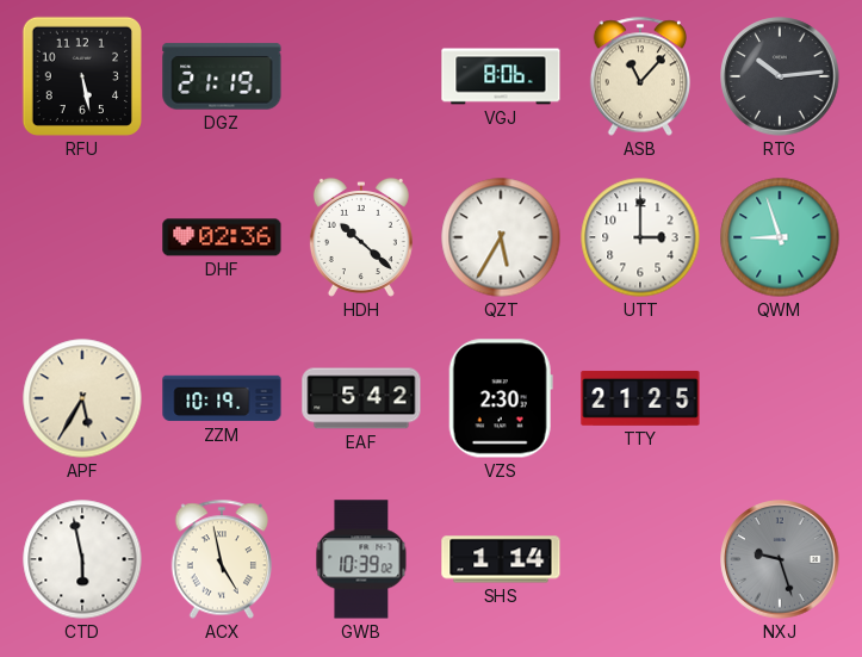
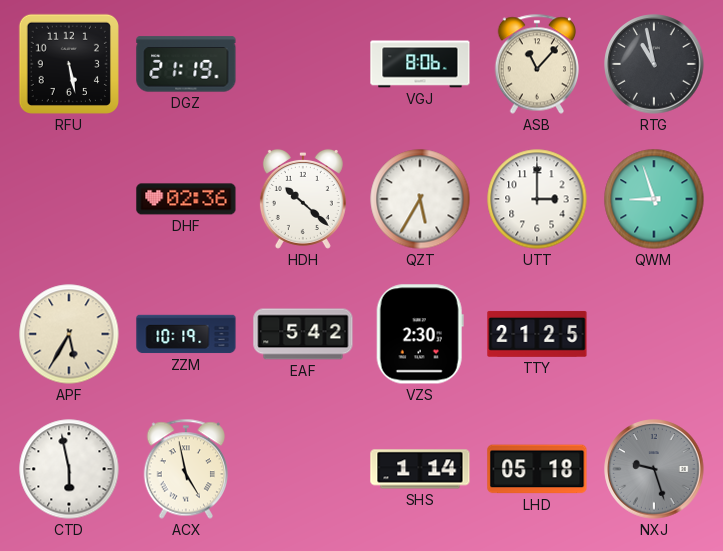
RTG: 10:14 -> 10:58
GWB: 10:39 -> none
LHD: none -> 05:18
